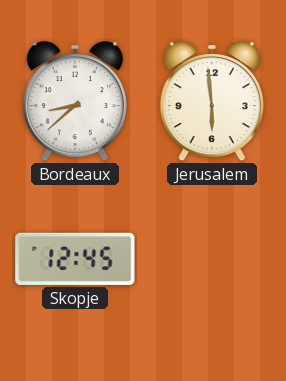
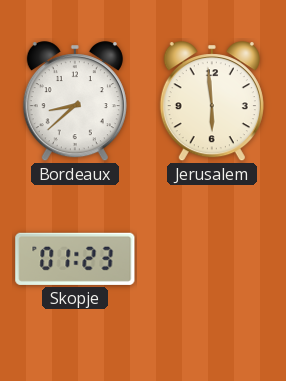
Skopje: 12:45 -> 01:23
